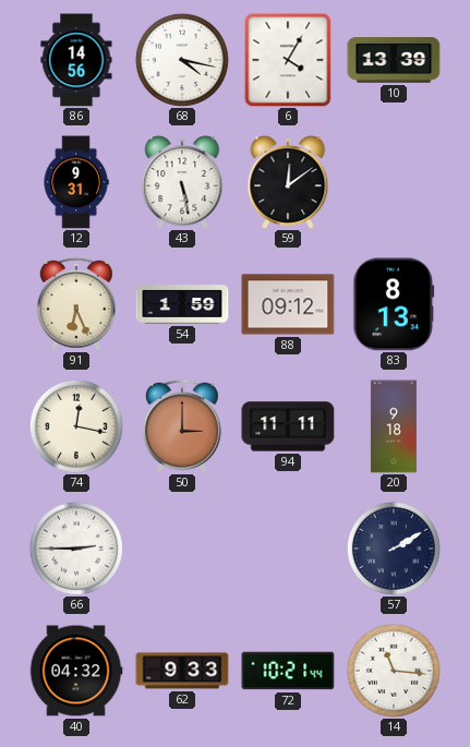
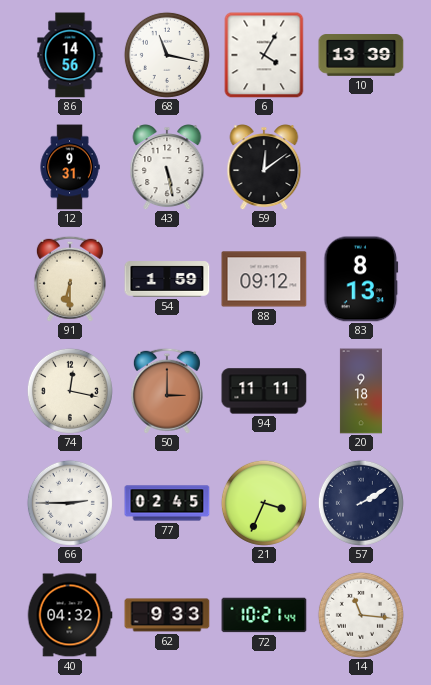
68: 4:17 -> 11:17
91: 6:26 -> 6:30
77: none -> 02:45
21: none -> 3:34
